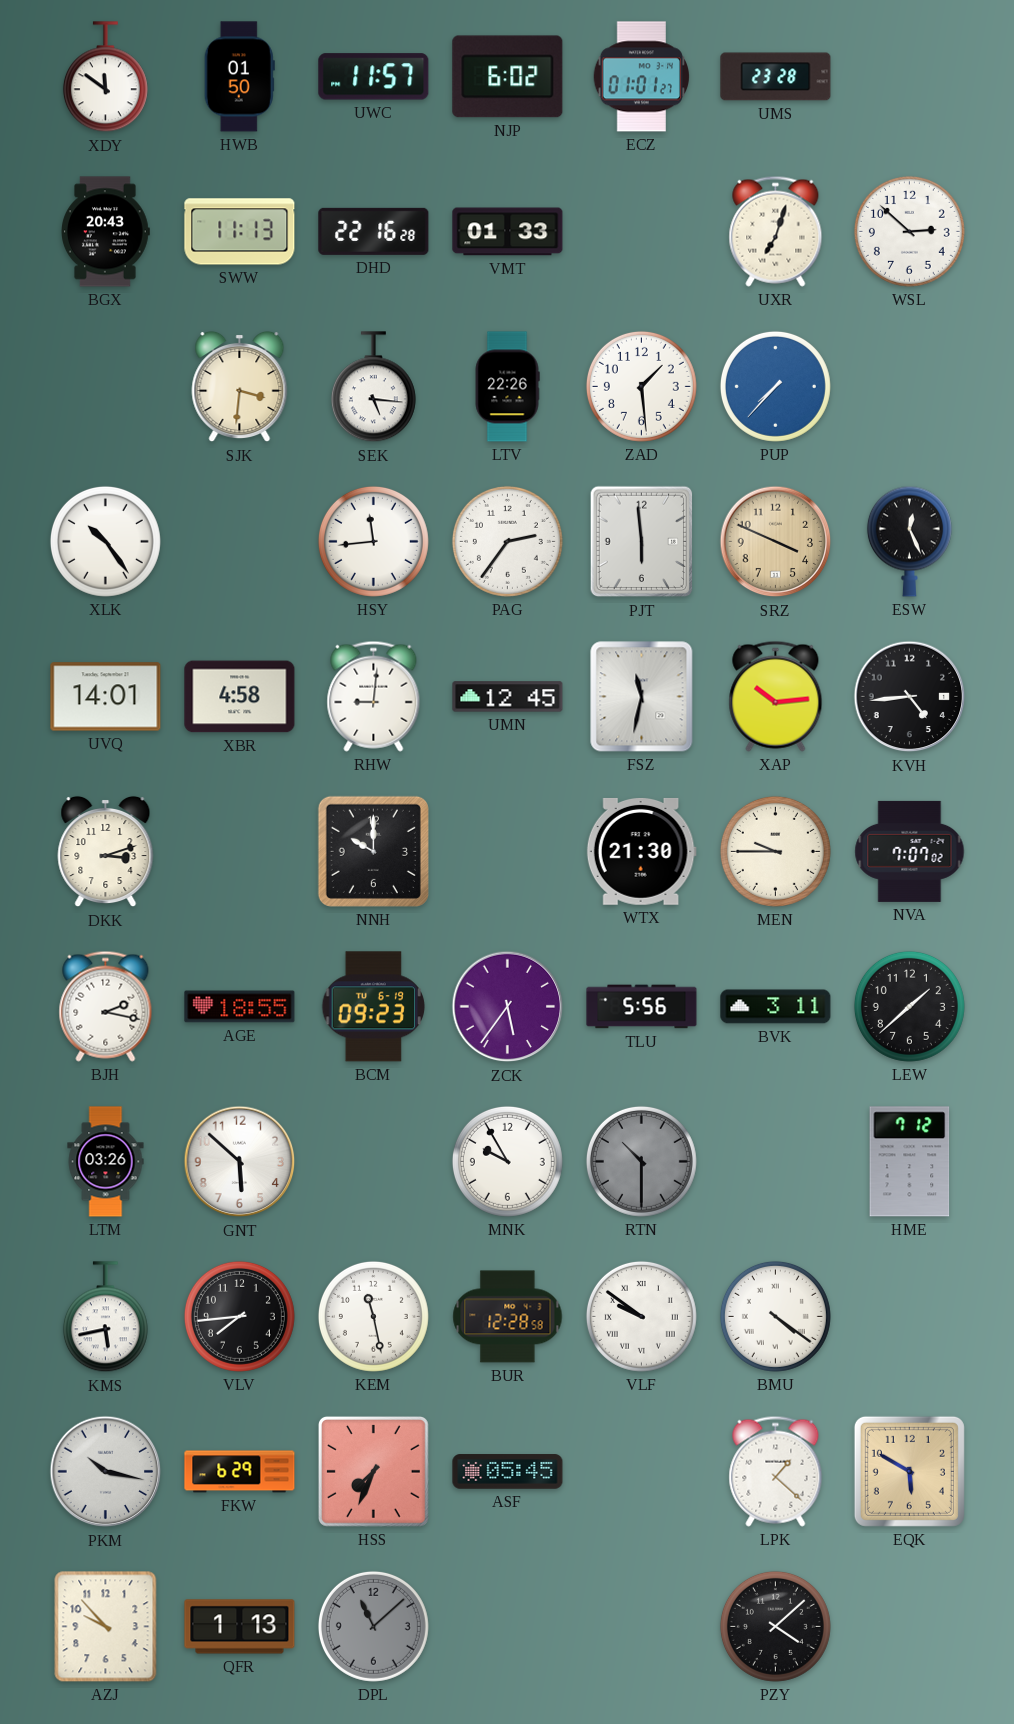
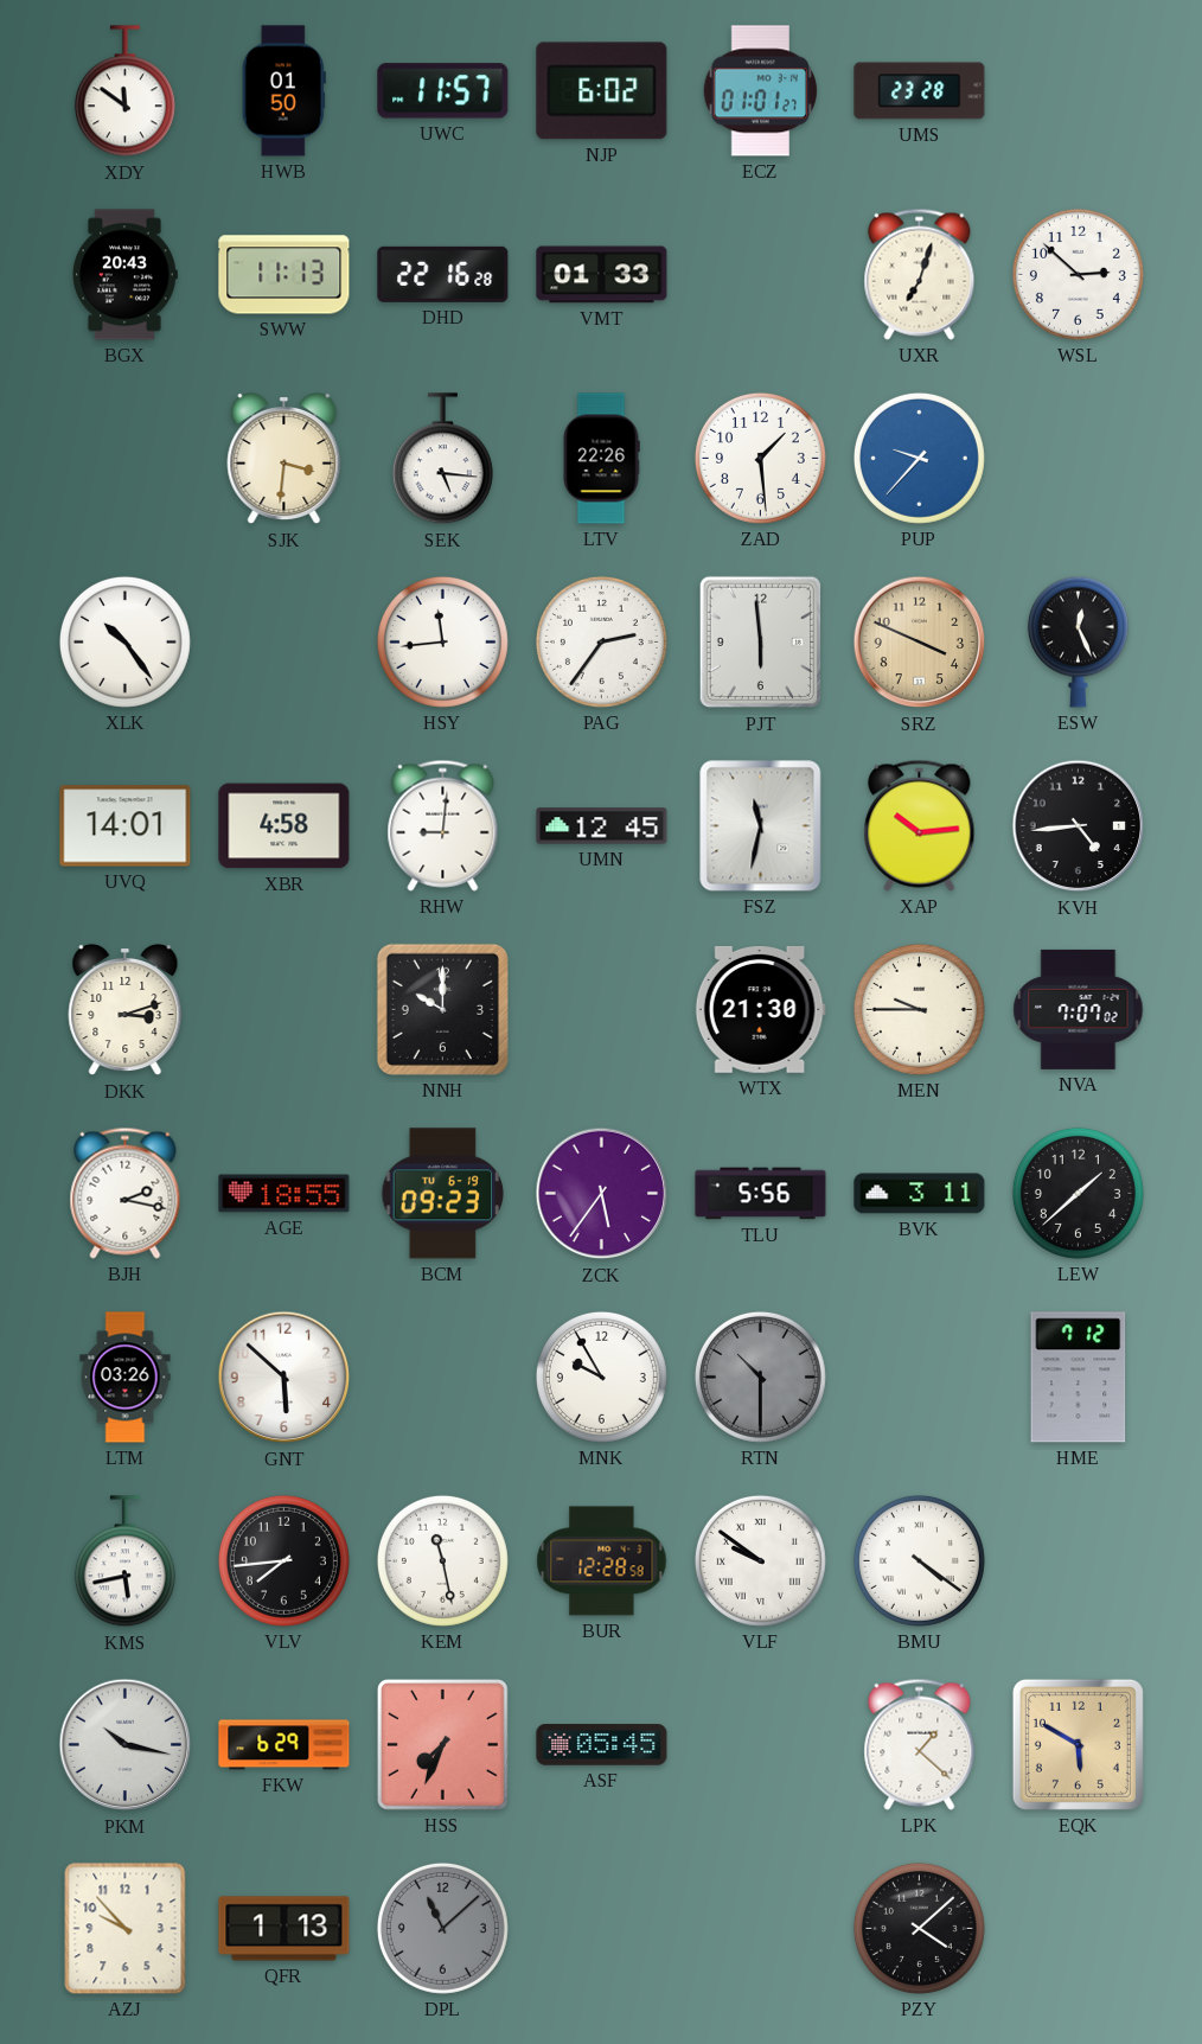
PUP: 7:37 -> 9:37
